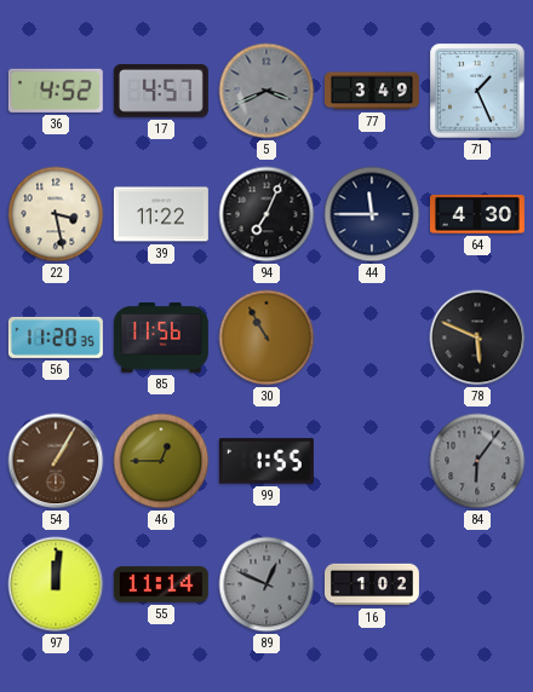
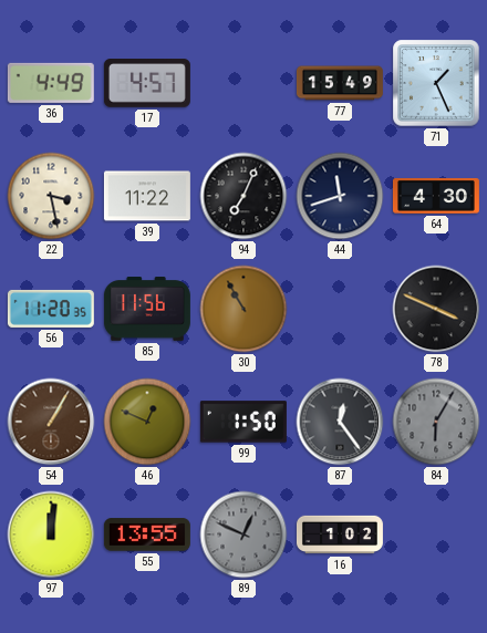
36: 4:52 -> 4:49
5: 3:41 -> none
77: 3:49 -> 15:49
44: 11:45 -> 11:42
78: 5:49 -> 3:49
46: 12:45 -> 12:49
99: 1:55 -> 1:50
87: none -> 12:24
84: 6:06 -> 6:05
55: 11:14 -> 13:55
